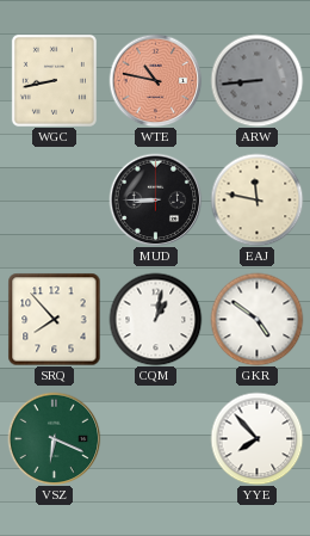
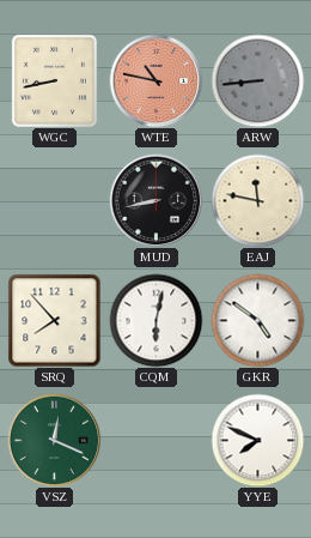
MUD: 8:45 -> 8:43
CQM: 1:02 -> 6:02
VSZ: 6:19 -> 12:19
YYE: 7:53 -> 7:49
